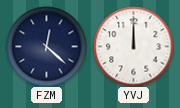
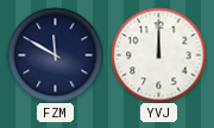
FZM: 12:22 -> 11:50
